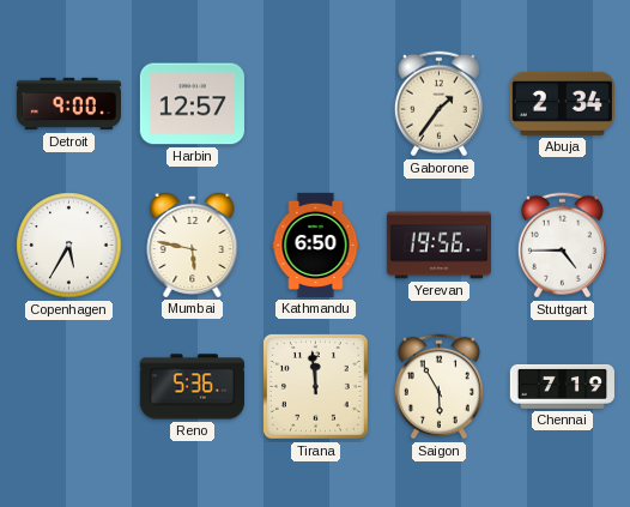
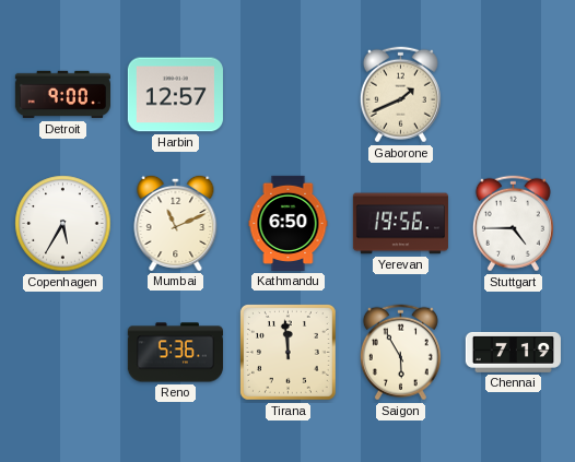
Gaborone: 1:36 -> 1:41
Abuja: 2:34 -> none
Mumbai: 5:47 -> 11:11
